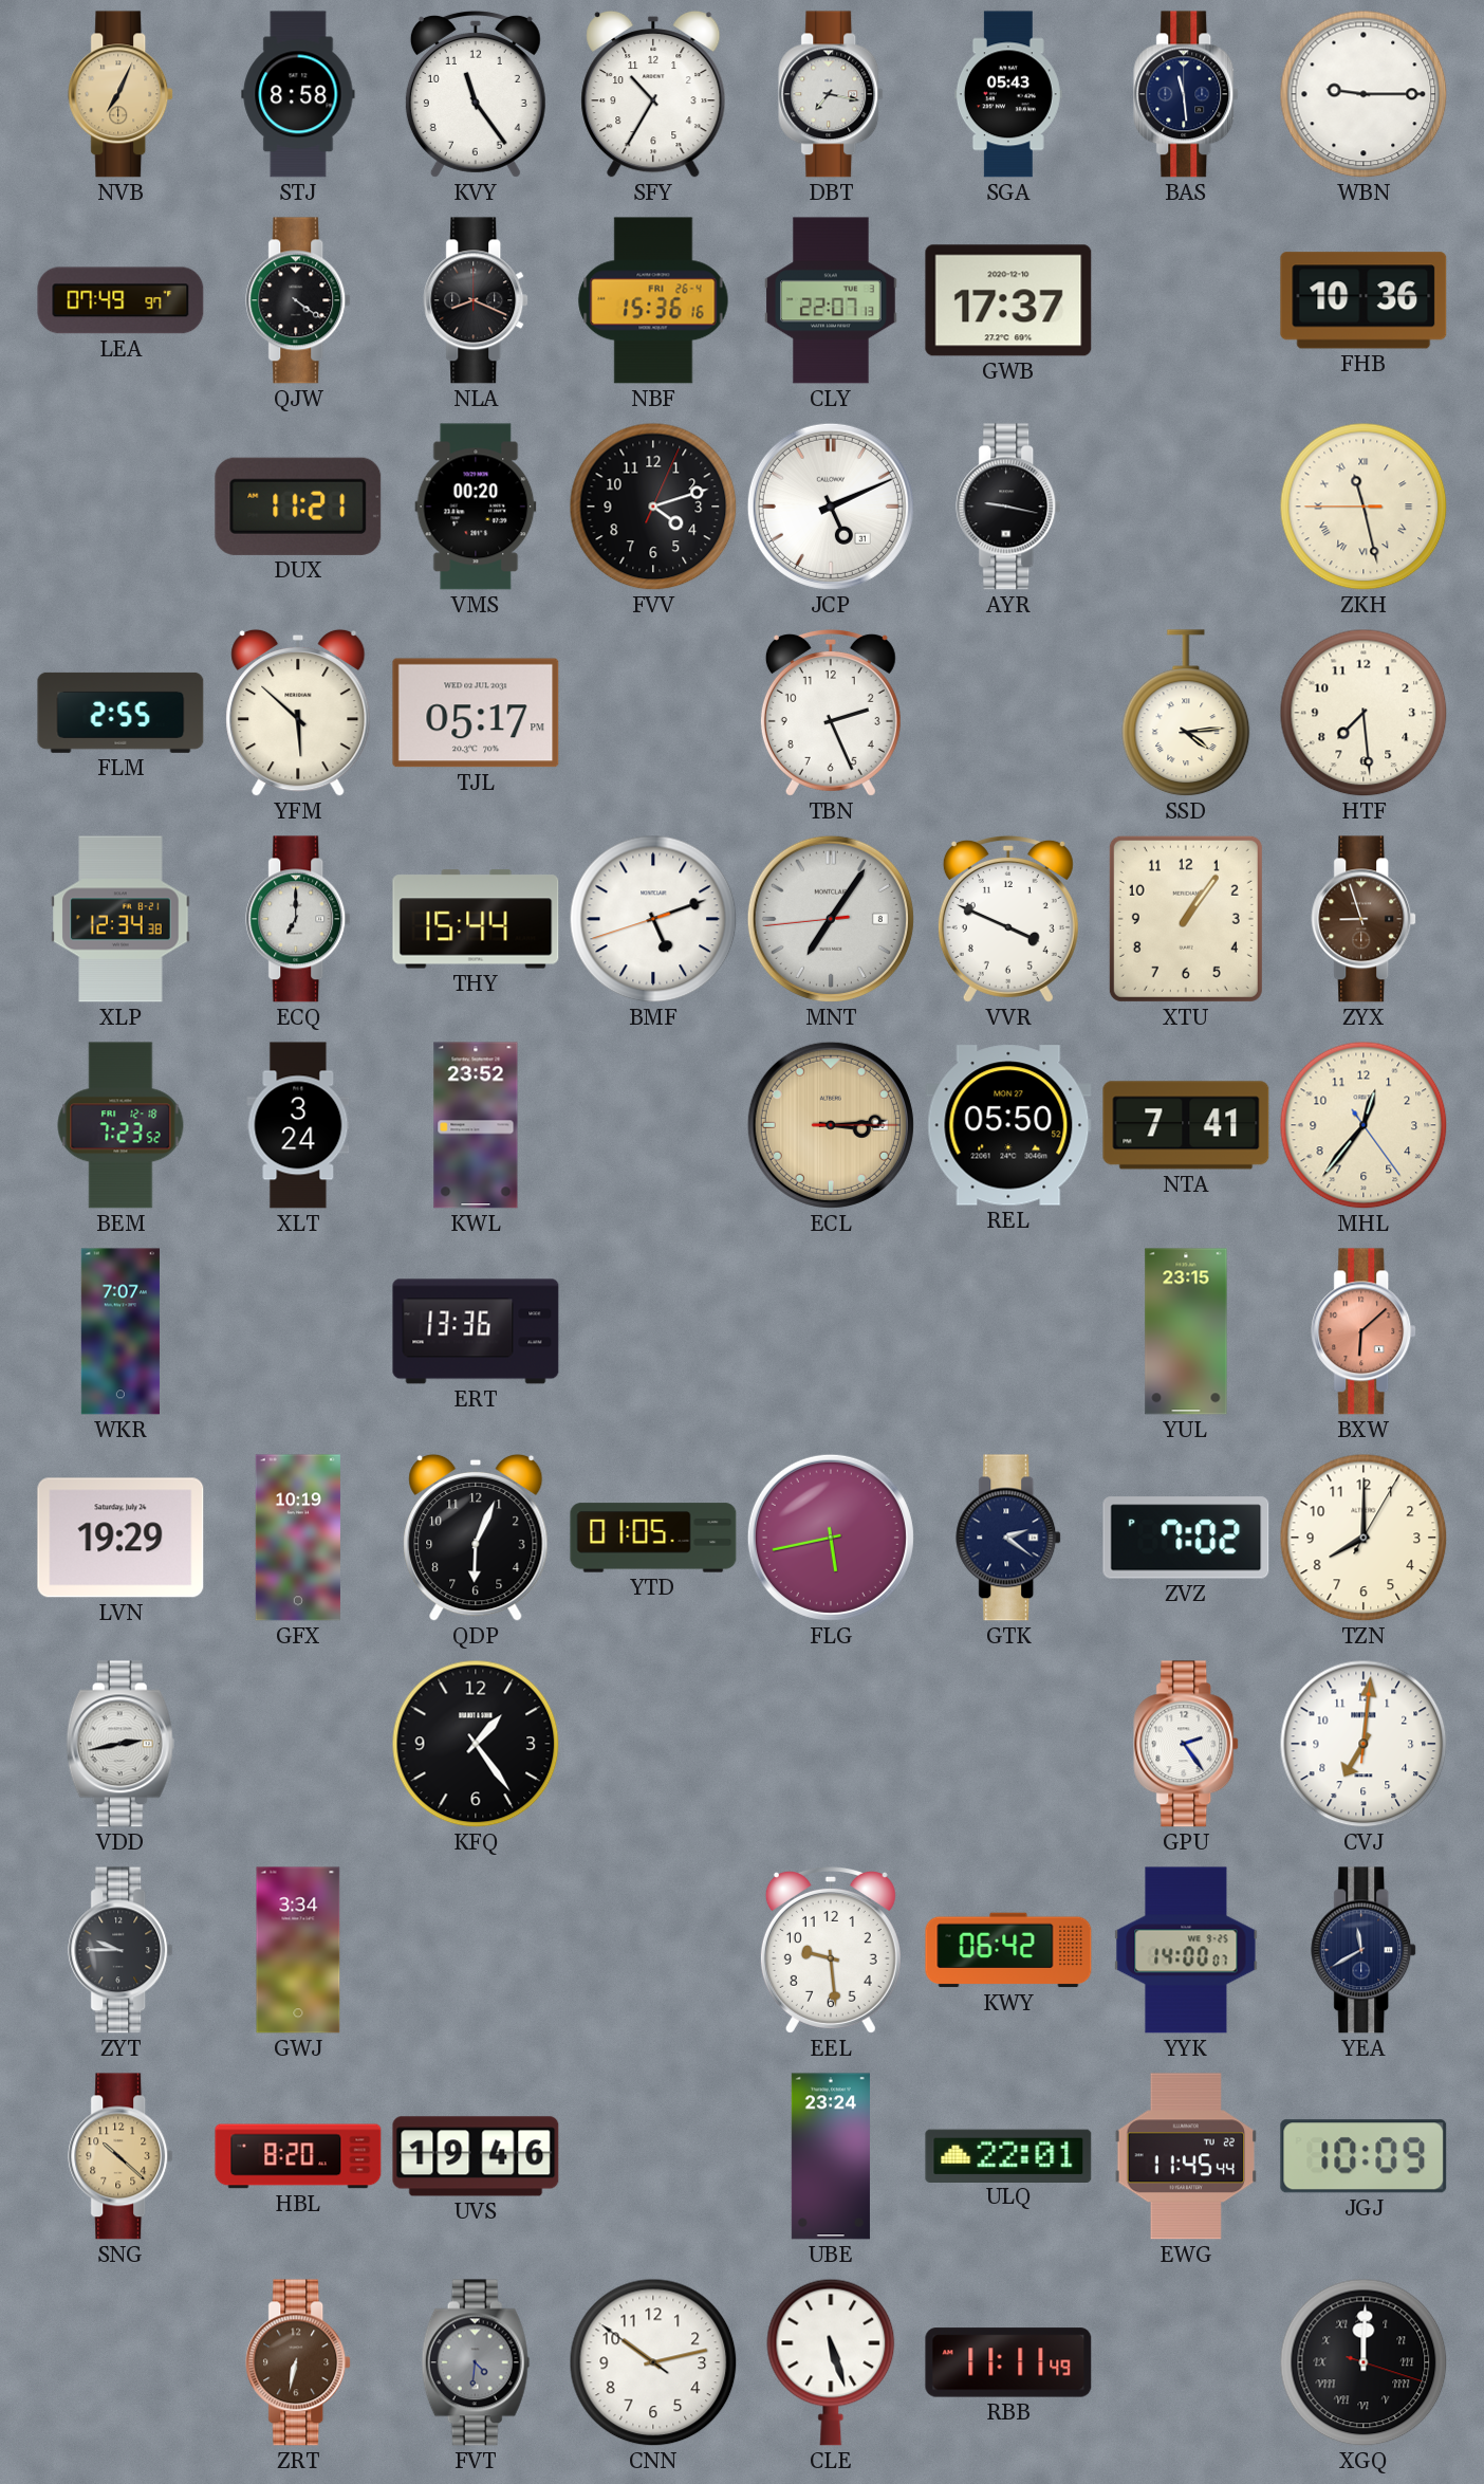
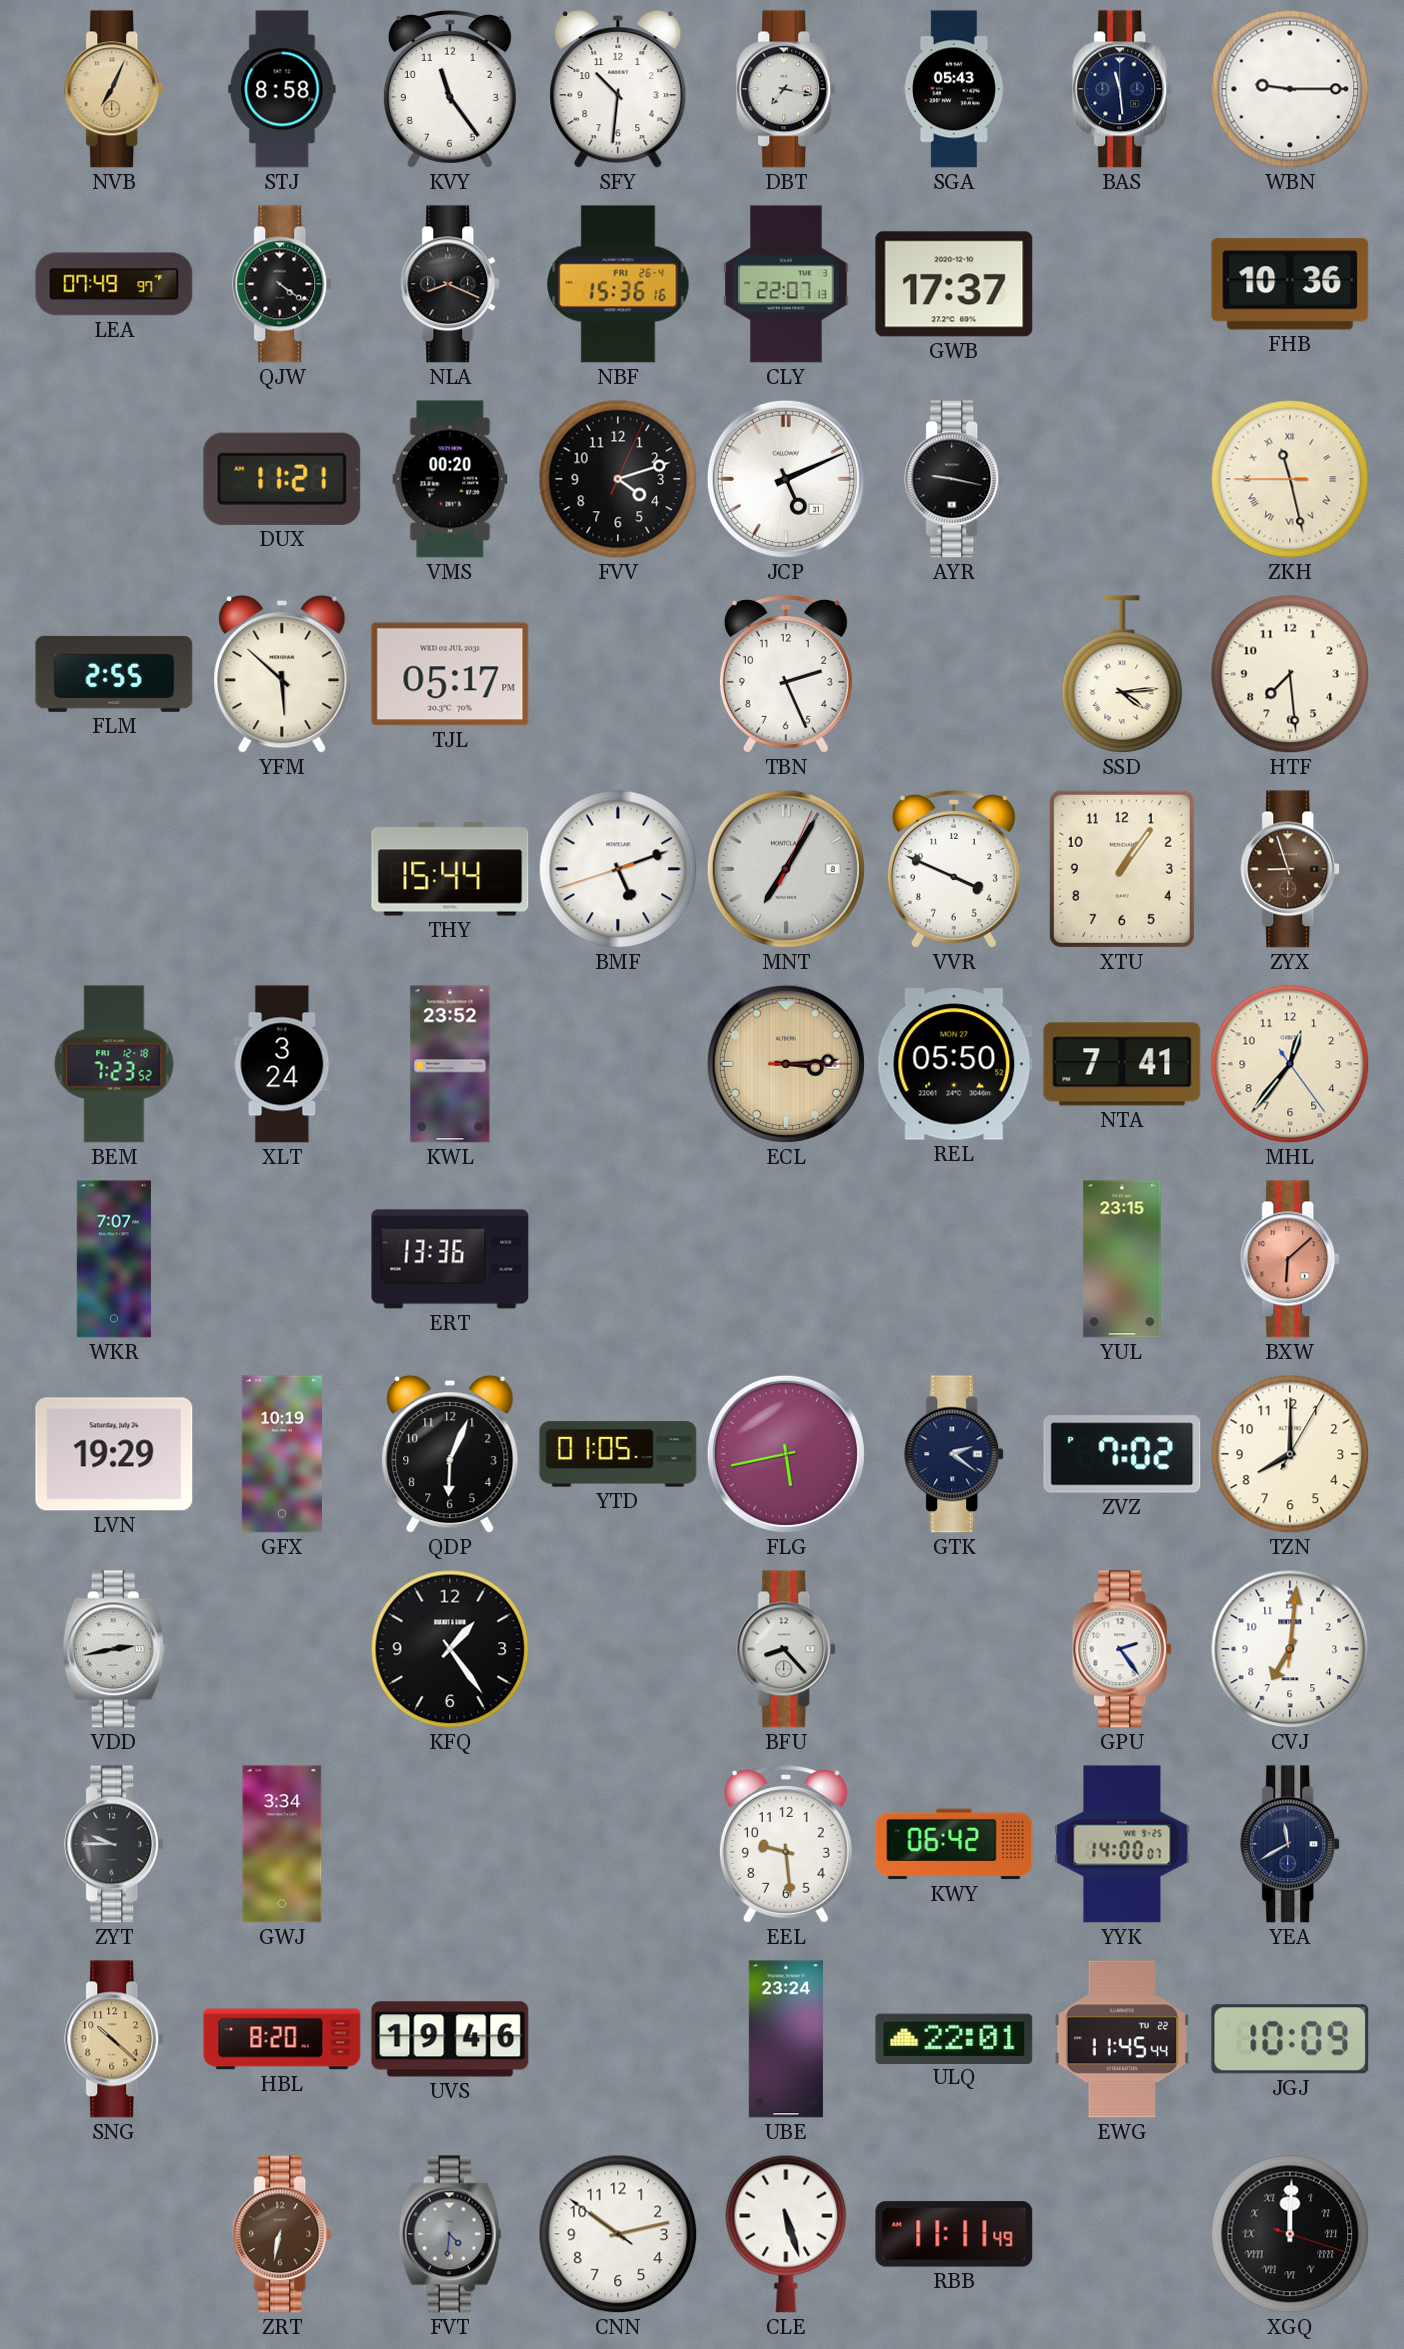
SFY: 10:35 -> 10:31
XLP: 12:34 -> none
ECQ: 7:00 -> none
MNT: 7:05:44 -> 7:05:04
BFU: none -> 8:23
